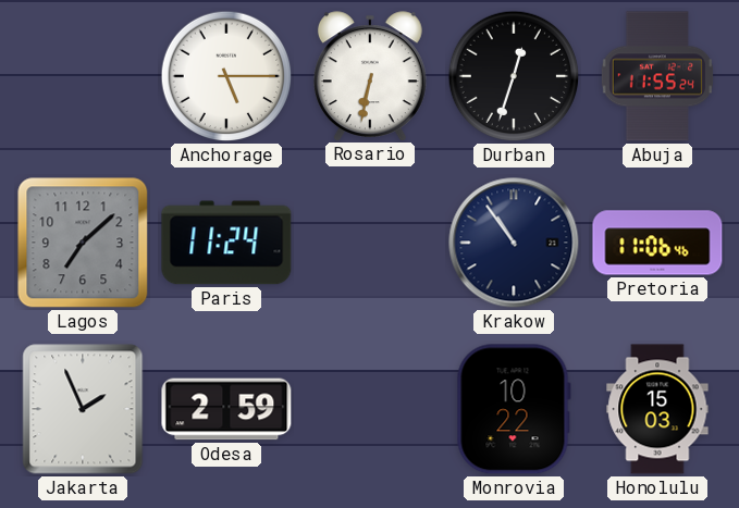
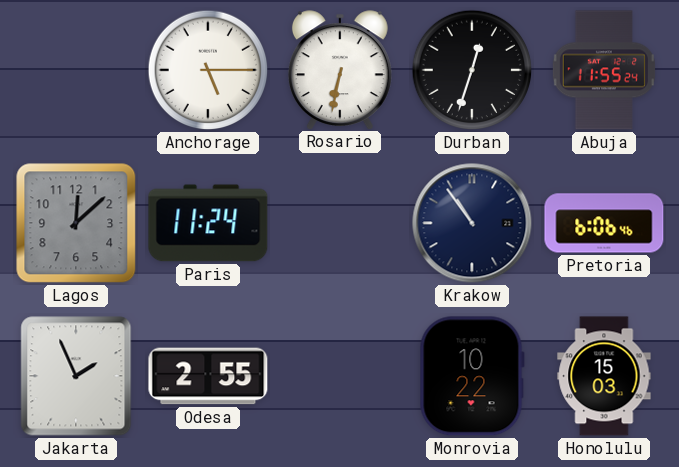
Lagos: 7:08 -> 12:08
Pretoria: 11:06 -> 6:06
Odesa: 2:59 -> 2:55
